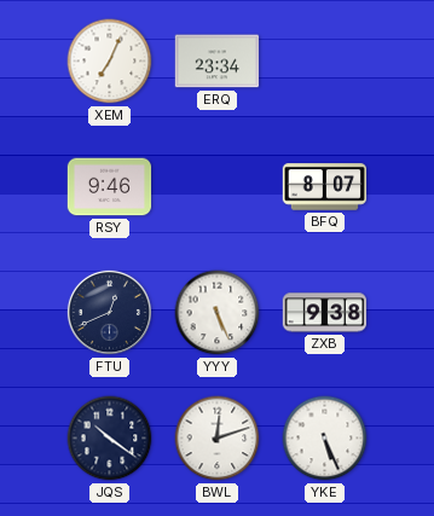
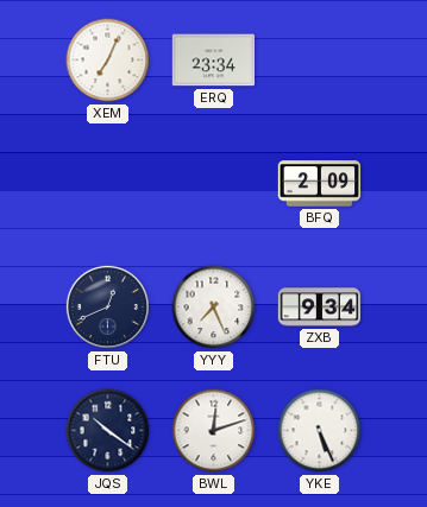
RSY: 9:46 -> none
BFQ: 8:07 -> 2:09
YYY: 5:26 -> 7:26
ZXB: 9:38 -> 9:34
